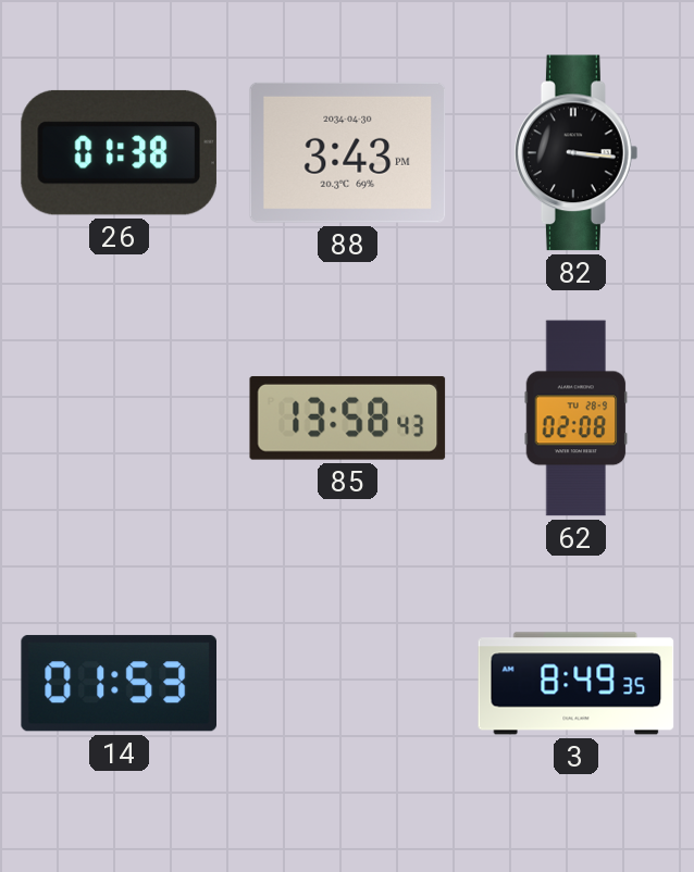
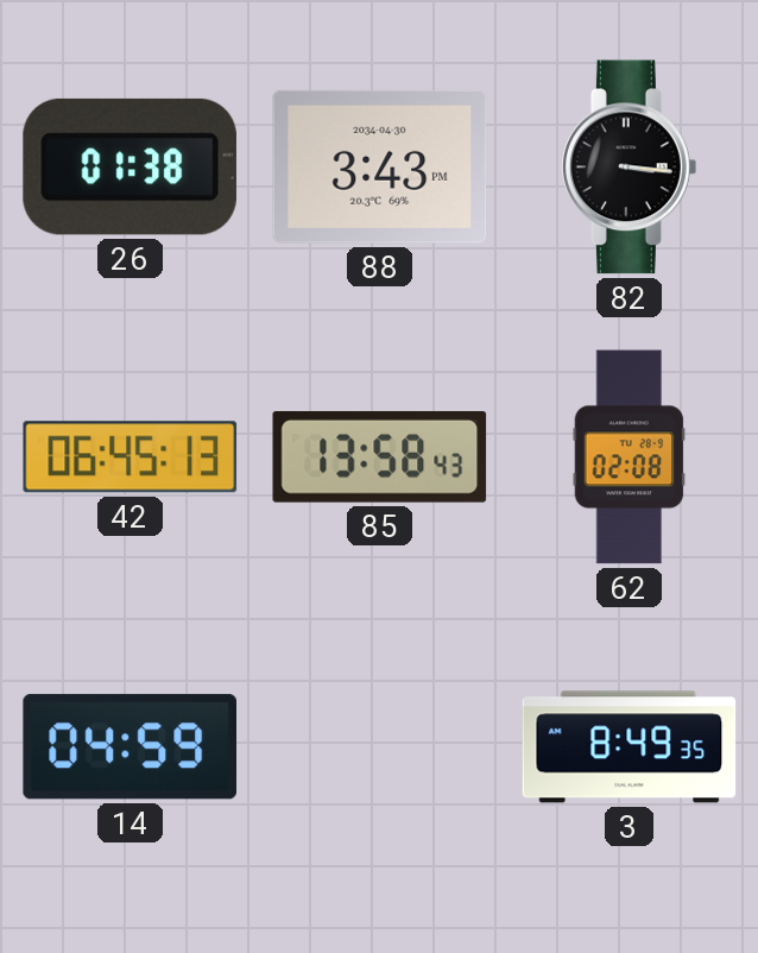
42: none -> 06:45
14: 01:53 -> 04:59
